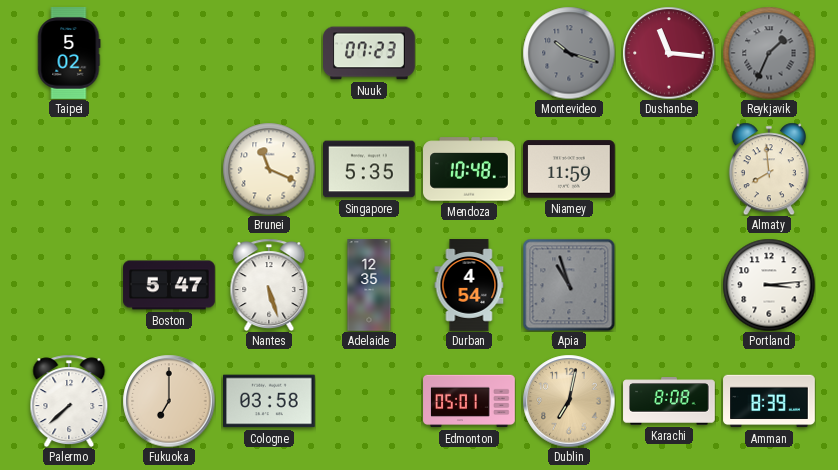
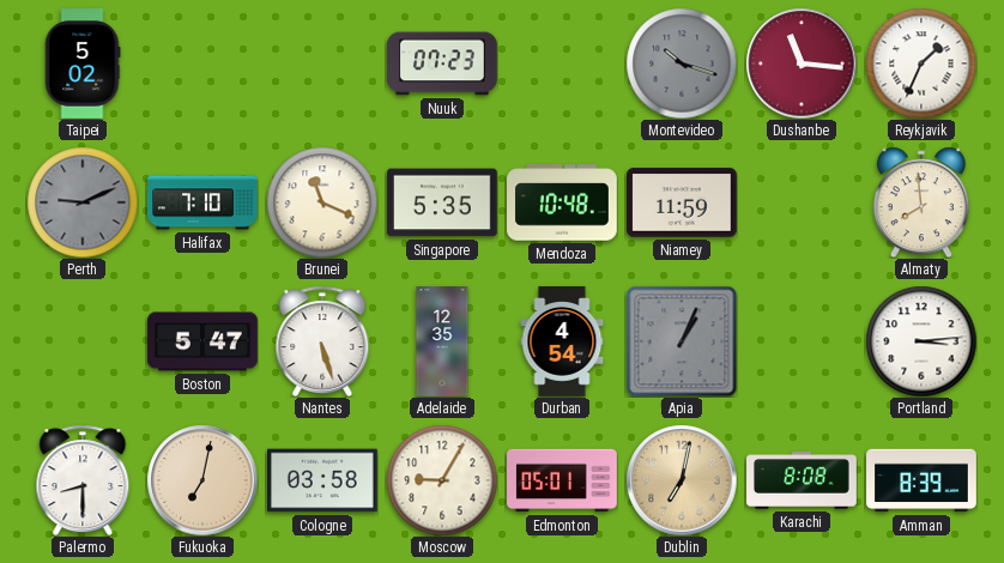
Reykjavik dial: grey -> white
Perth: none -> 9:11
Halifax: none -> 7:10
Apia: 10:57 -> 1:04
Palermo: 7:38 -> 8:30
Fukuoka: 7:00 -> 7:02
Moscow: none -> 9:05
